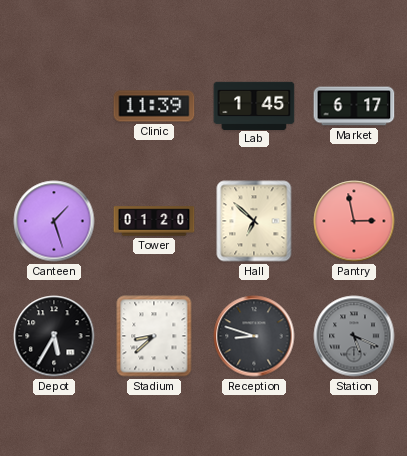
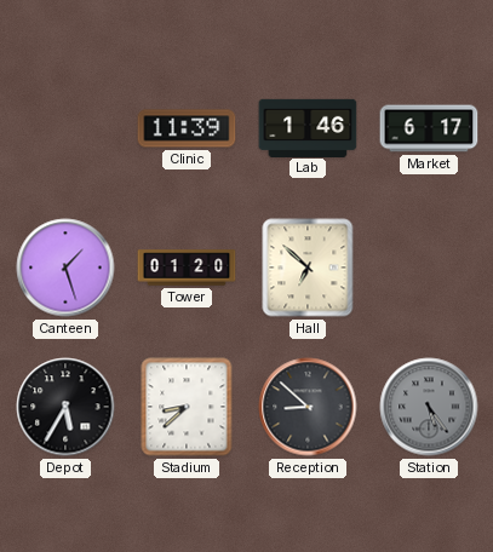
Lab: 1:45 -> 1:46
Pantry: 2:58 -> none
Reception: 8:48 -> 8:52
Station: 5:19 -> 5:24
